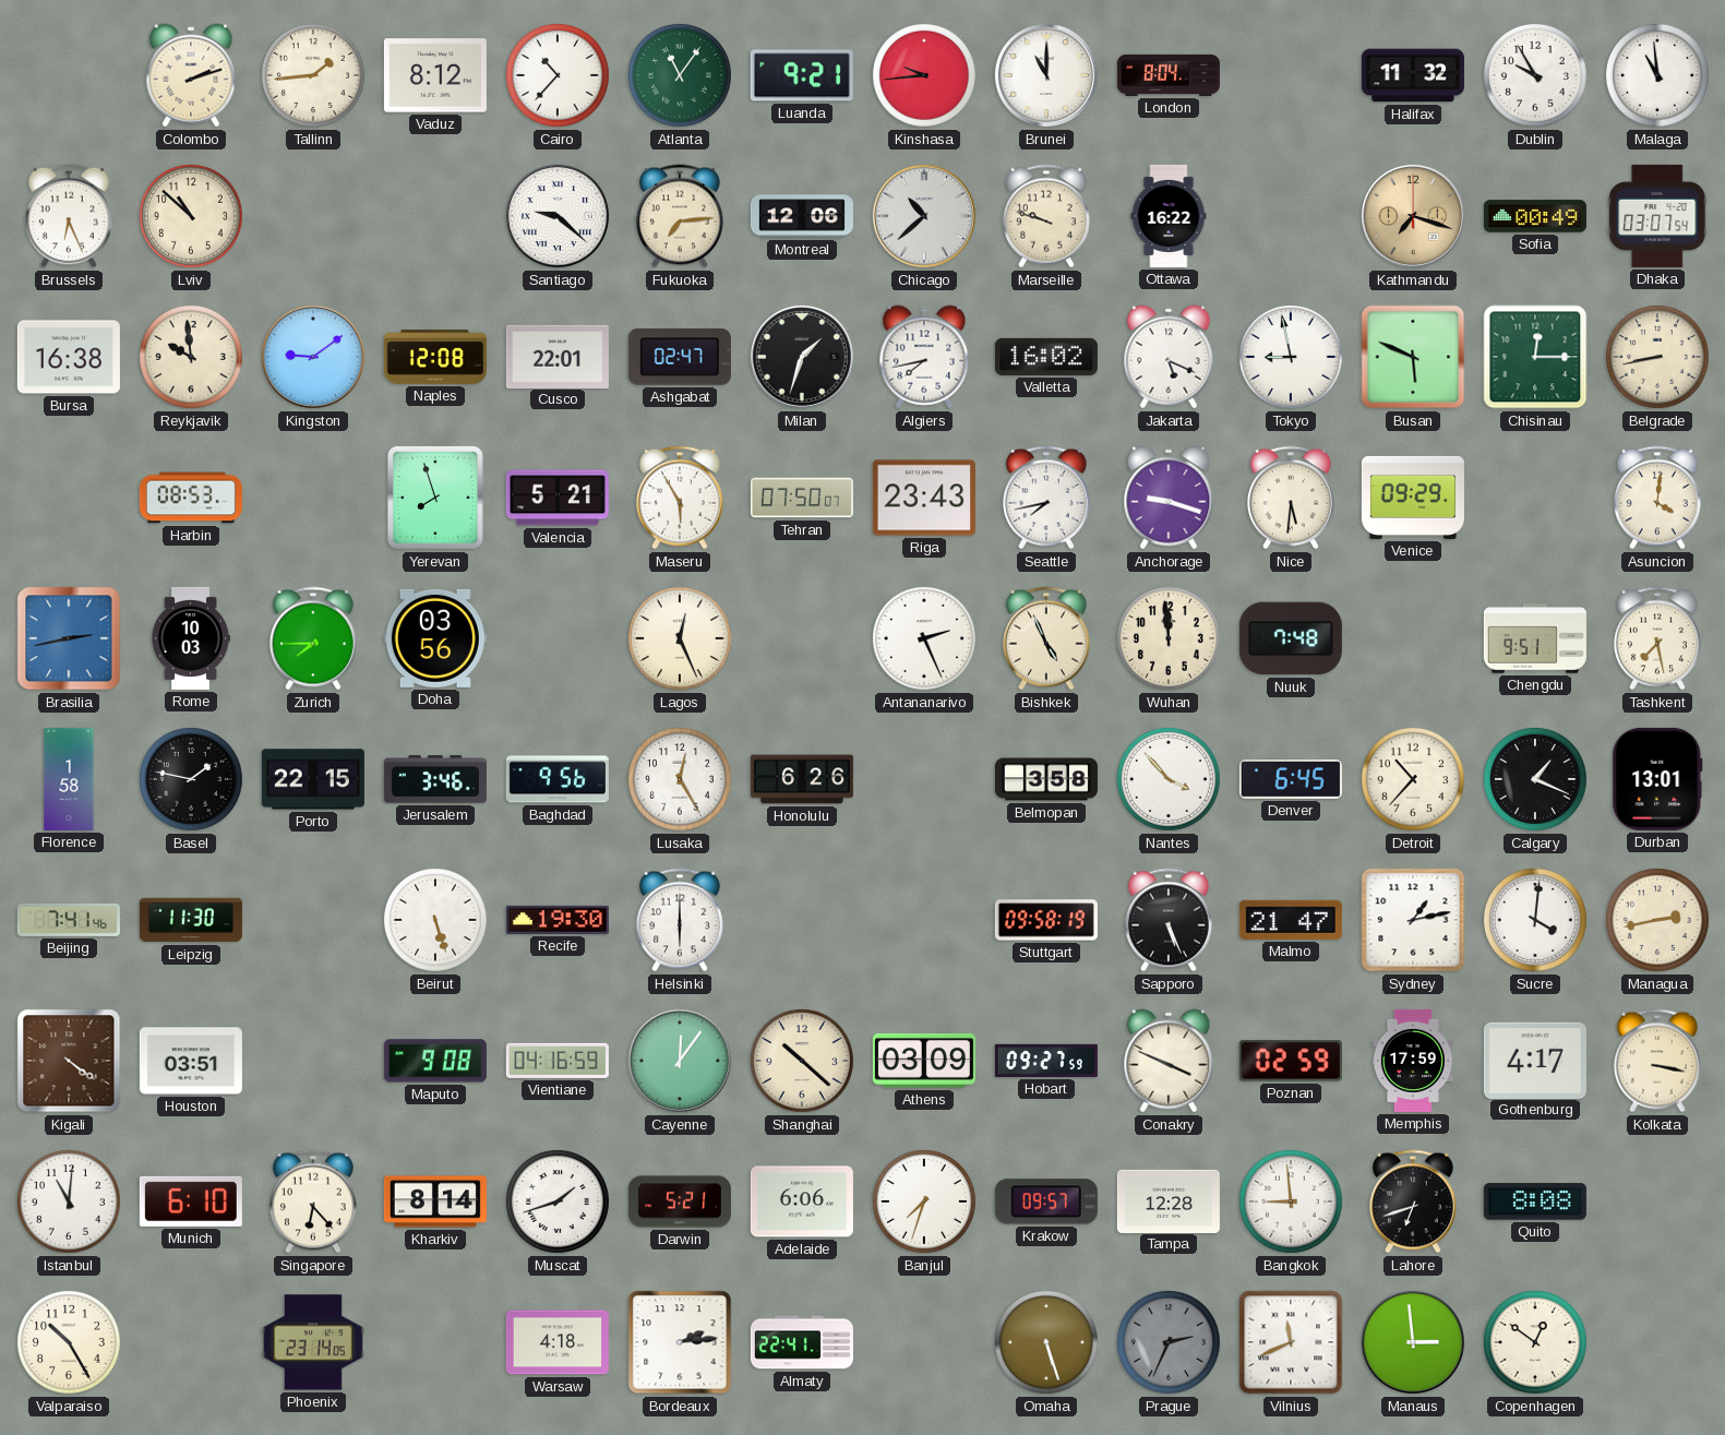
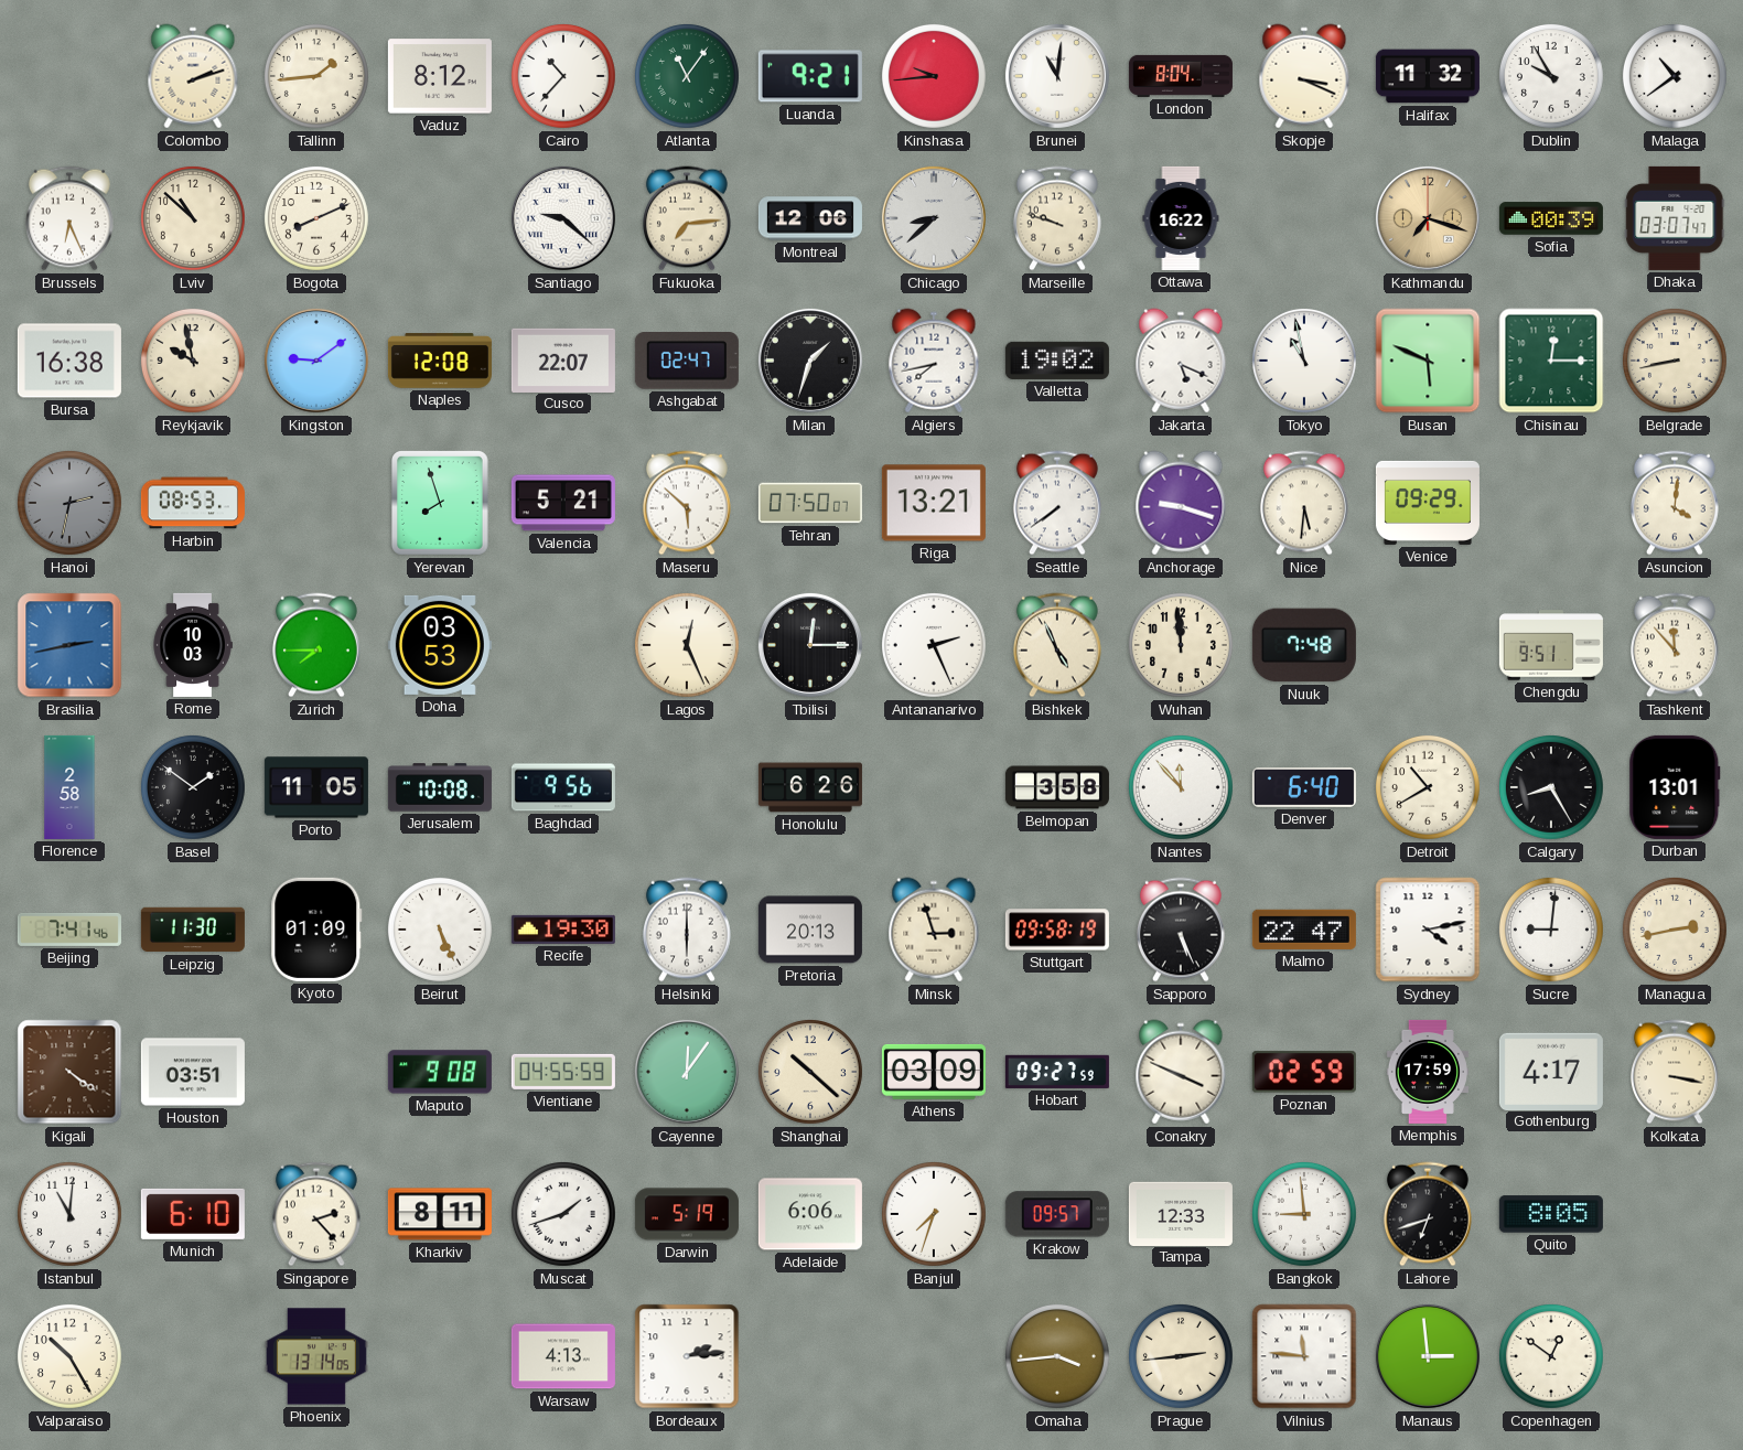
Brunei: 11:00 -> 11:01
Skopje: none -> 3:19
Malaga: 10:59 -> 10:39
Bogota: none -> 8:11
Chicago: 10:38 -> 8:38
Sofia: 00:49 -> 00:39
Dhaka: 03:07:54 -> 03:07:47
Reykjavik: 9:59 -> 9:58
Cusco: 22:01 -> 22:07
Valletta: 16:02 -> 19:02
Tokyo: 8:58 -> 10:58
Hanoi: none -> 2:32
Maseru: 5:55 -> 5:52
Riga: 23:43 -> 13:21
Seattle: 7:43 -> 7:39
Doha: 03:56 -> 03:53
Tbilisi: none -> 12:15
Tashkent: 7:28 -> 11:53
Florence: 1:58 -> 2:58
Basel: 1:47 -> 1:51
Porto: 22:15 -> 11:05
Jerusalem: 3:46 -> 10:08
Lusaka: 12:25 -> none
Nantes: 3:53 -> 11:53
Denver: 6:45 -> 6:40
Detroit: 10:37 -> 10:40
Calgary: 1:19 -> 8:25
Kyoto: none -> 01:09
Beirut: 5:27 -> 5:26
Pretoria: none -> 20:13
Minsk: none -> 2:57
Malmo: 21:47 -> 22:47
Sydney: 1:13 -> 4:13
Sucre: 4:01 -> 9:01
Vientiane: 04:16 -> 04:55
Singapore: 6:23 -> 2:23
Kharkiv: 8:14 -> 8:11
Darwin: 5:21 -> 5:19
Tampa: 12:28 -> 12:33
Quito: 8:08 -> 8:05
Phoenix: 23:14 -> 13:14
Warsaw: 4:18 -> 4:13
Almaty: 22:41 -> none
Omaha: 5:27 -> 3:44
Prague: 2:34 -> 2:44
Prague dial: grey -> cream
Vilnius: 11:41 -> 11:46
